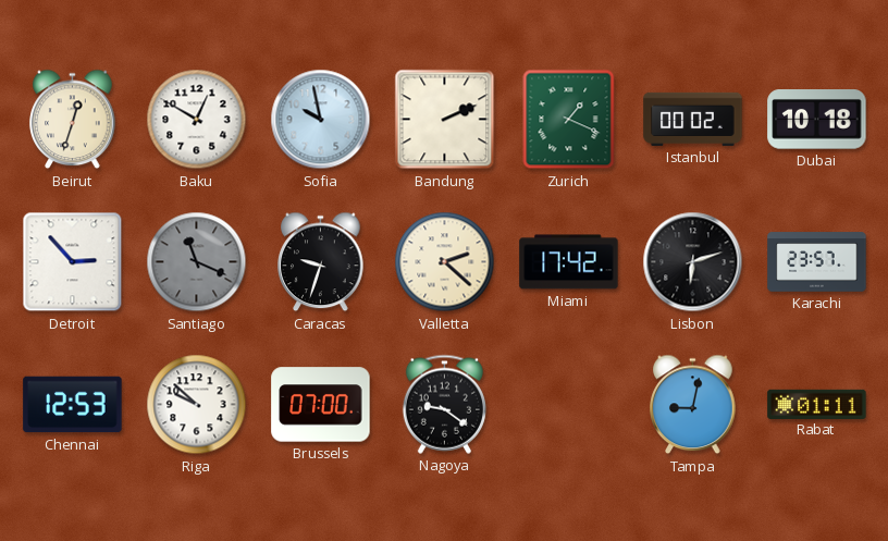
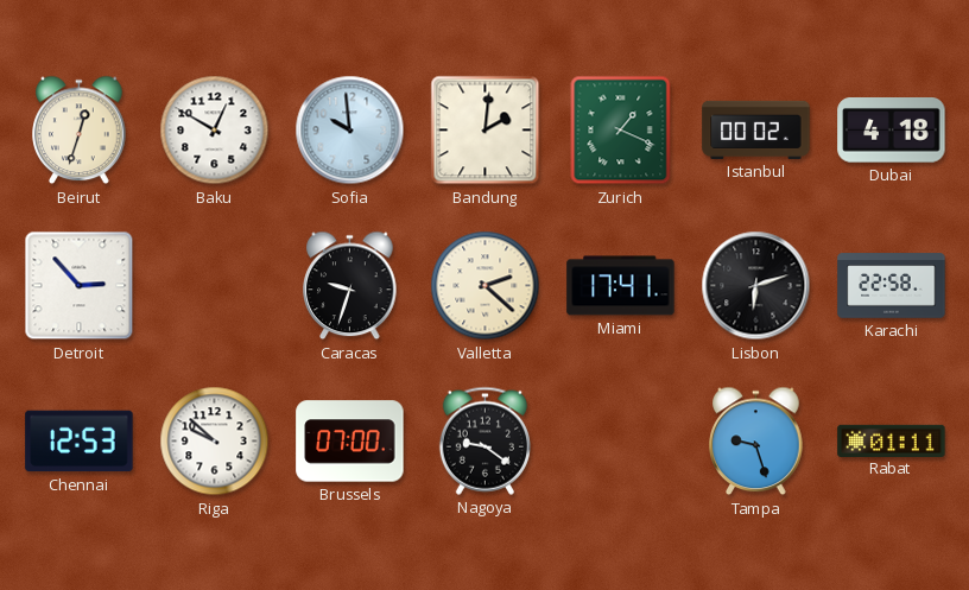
Sofia: 9:58 -> 9:59
Bandung: 2:11 -> 2:01
Dubai: 10:18 -> 4:18
Santiago: 11:19 -> none
Miami: 17:42 -> 17:41
Karachi: 23:57 -> 22:58
Tampa: 9:02 -> 9:27
